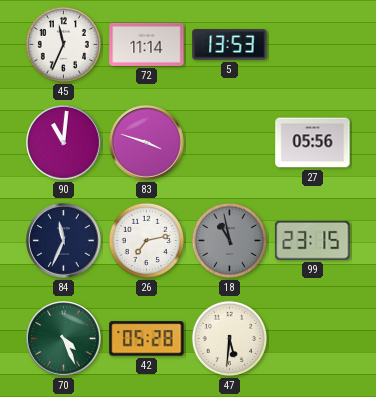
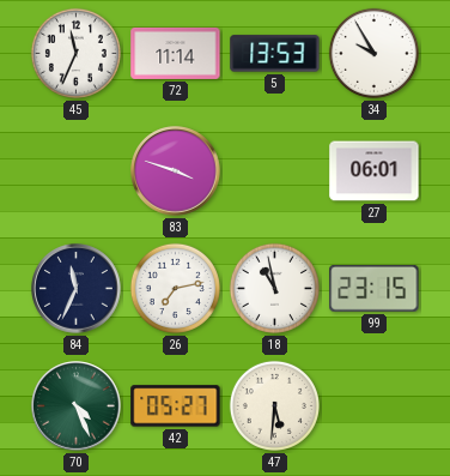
34: none -> 9:55
90: 11:01 -> none
27: 05:56 -> 06:01
18 dial: grey -> white
42: 05:28 -> 05:27
